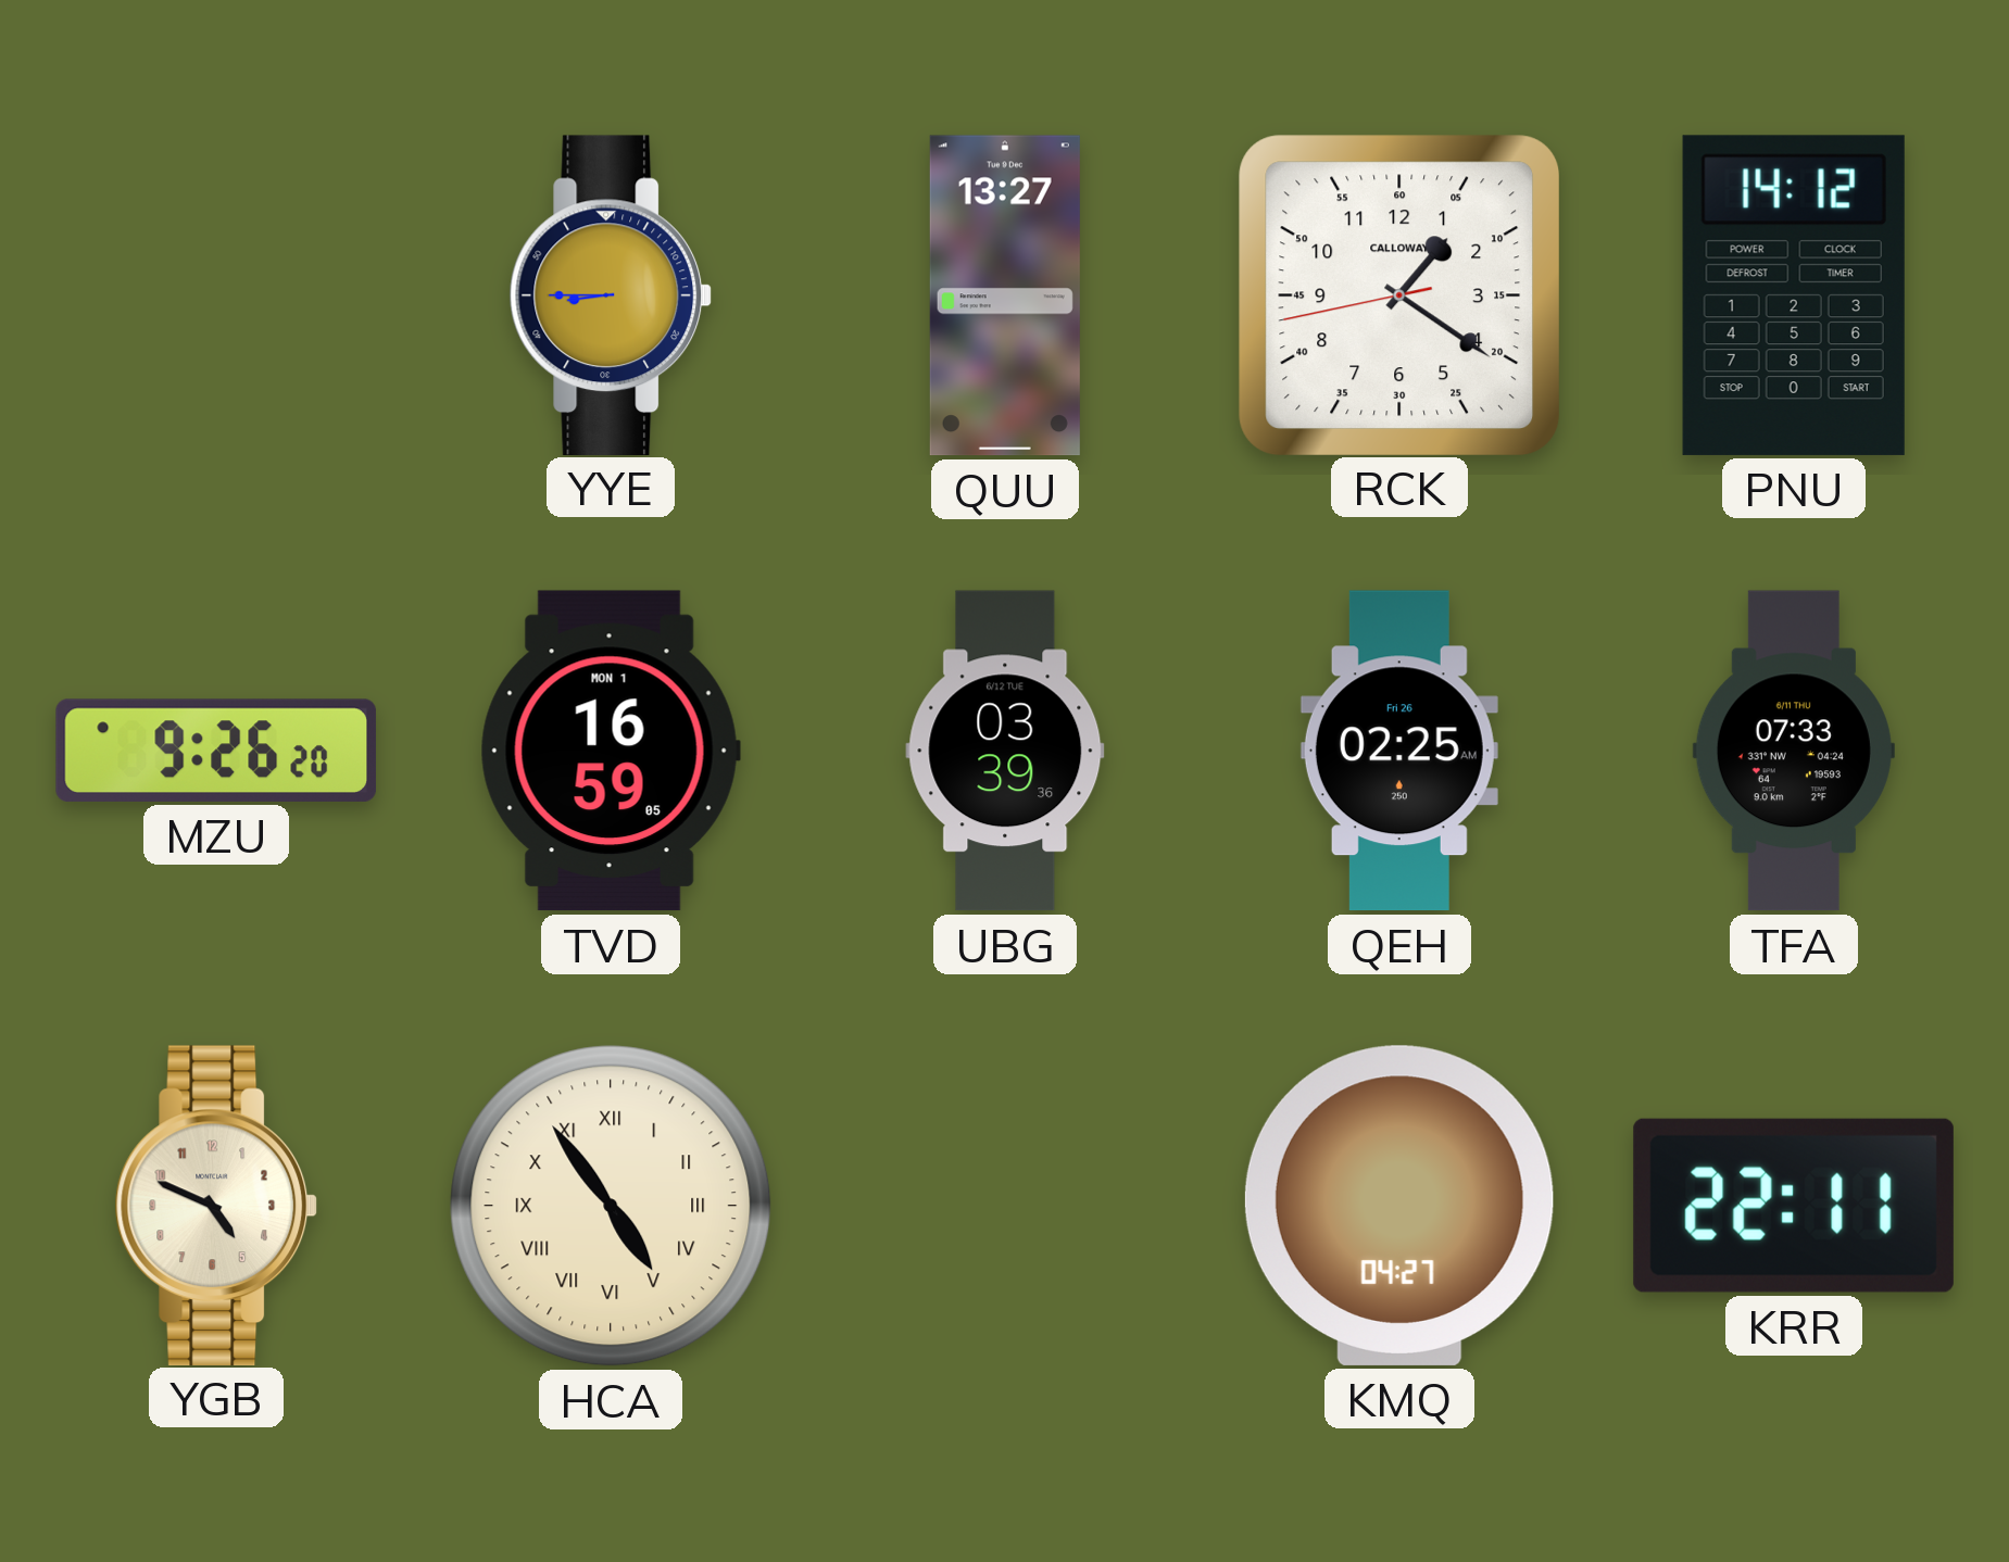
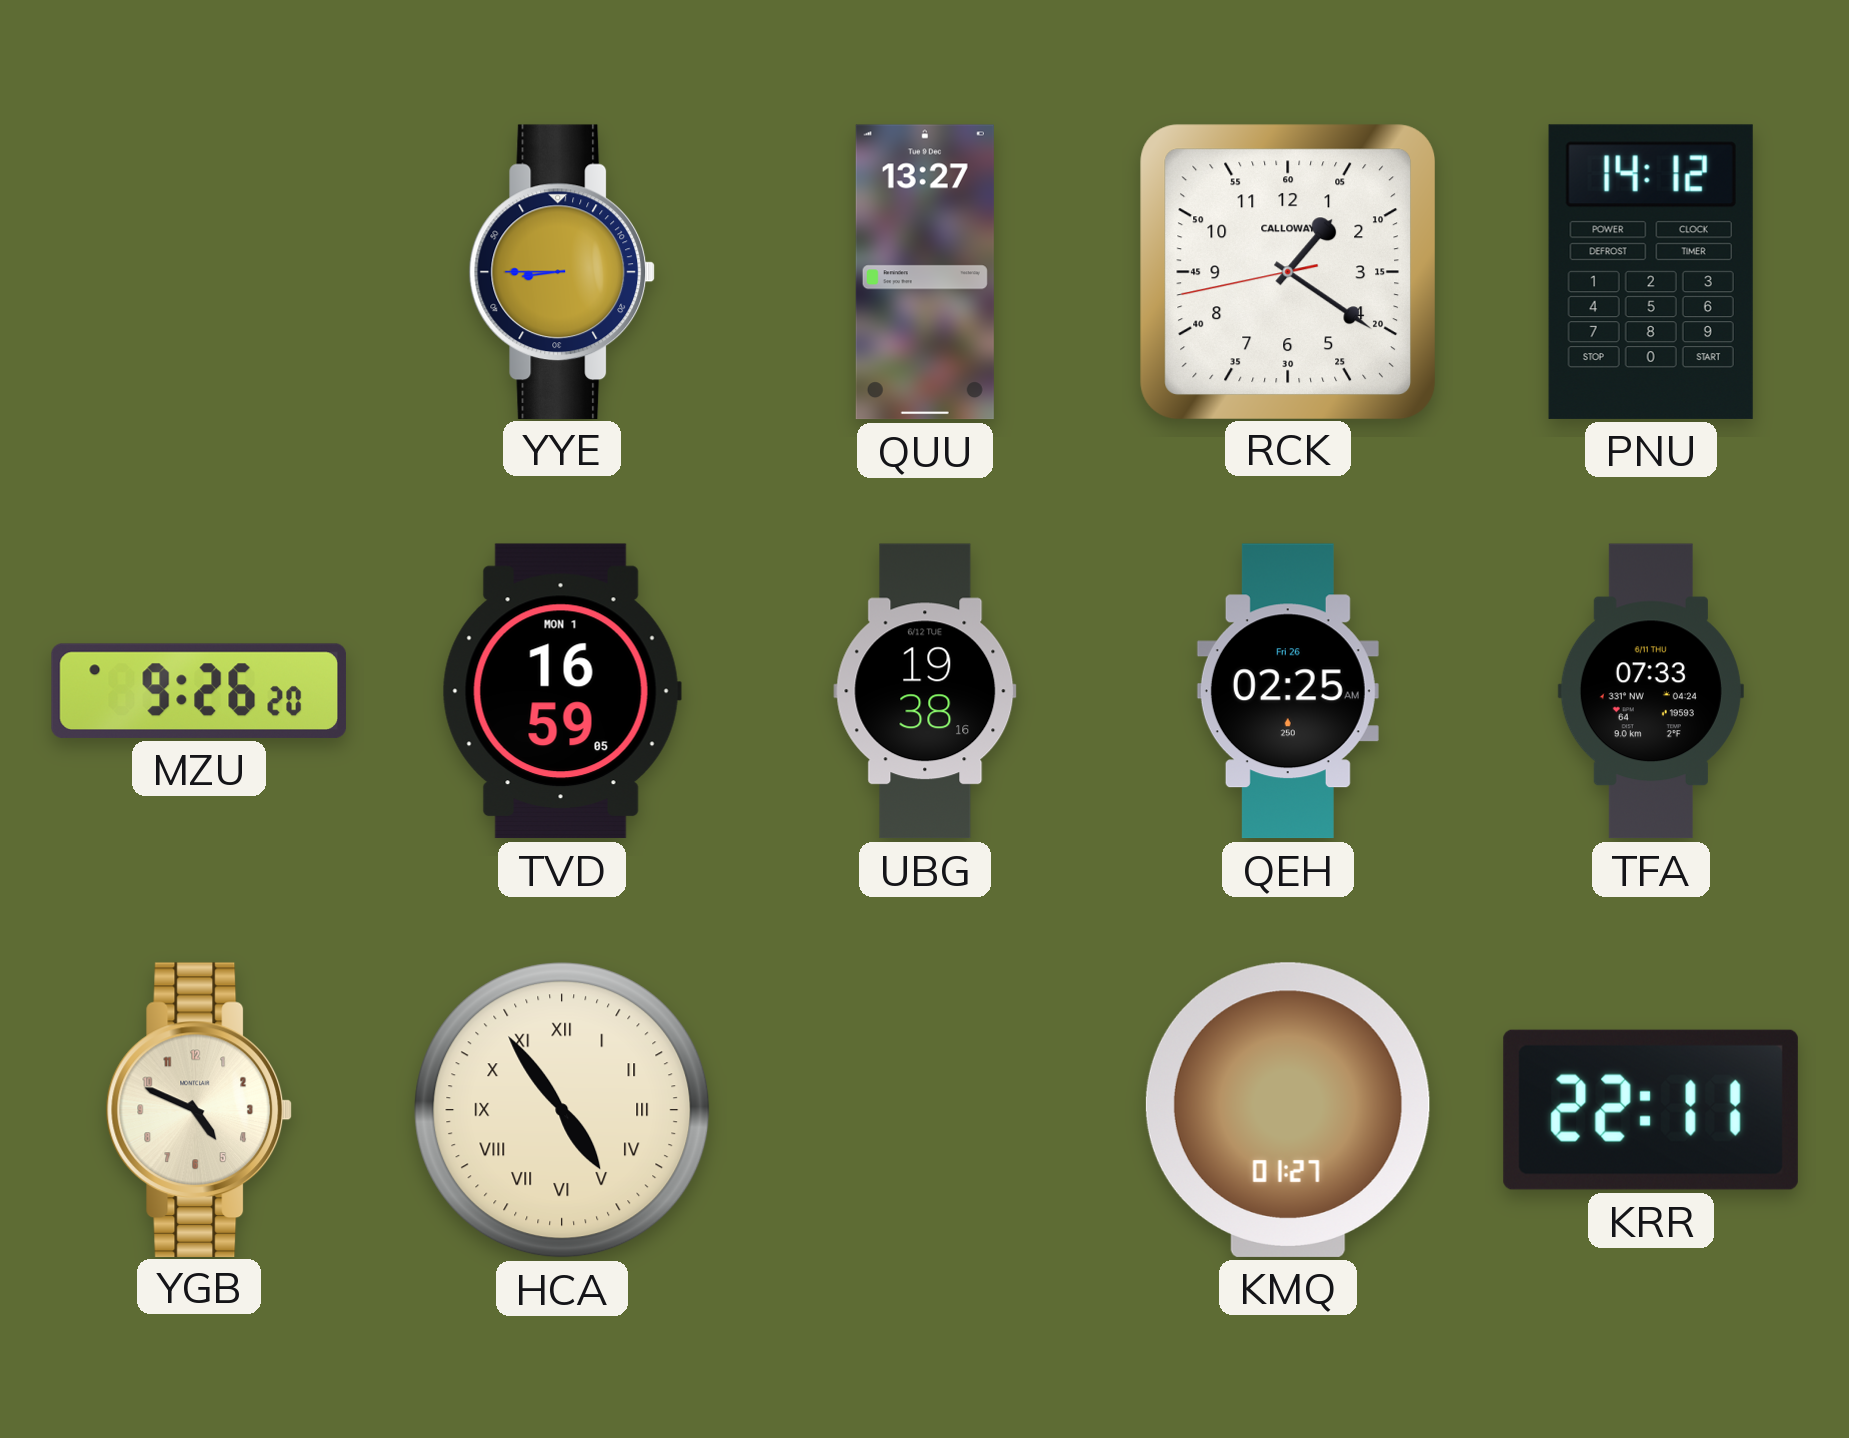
UBG: 03:39 -> 19:38
KMQ: 04:27 -> 01:27
